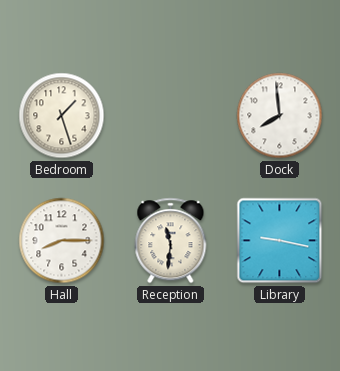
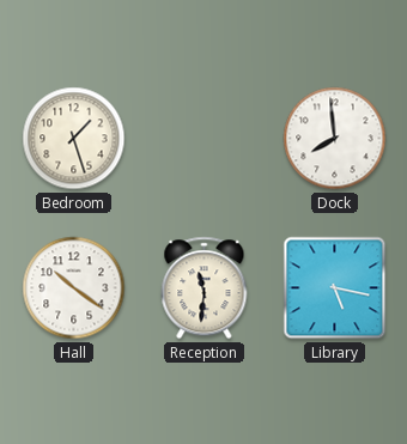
Hall: 8:15 -> 10:21
Library: 9:17 -> 5:17
